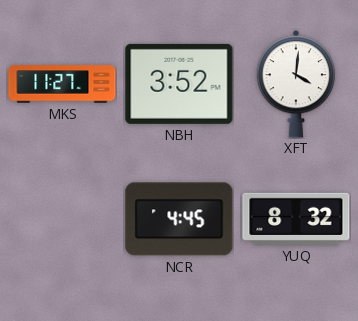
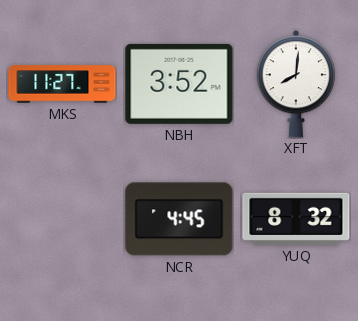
XFT: 4:01 -> 8:01
